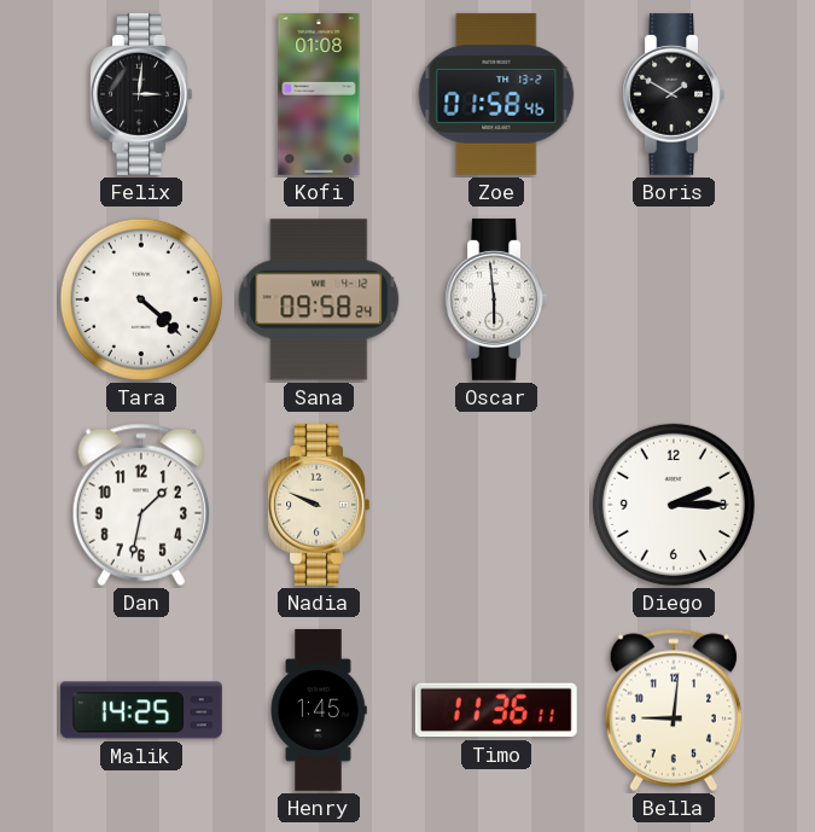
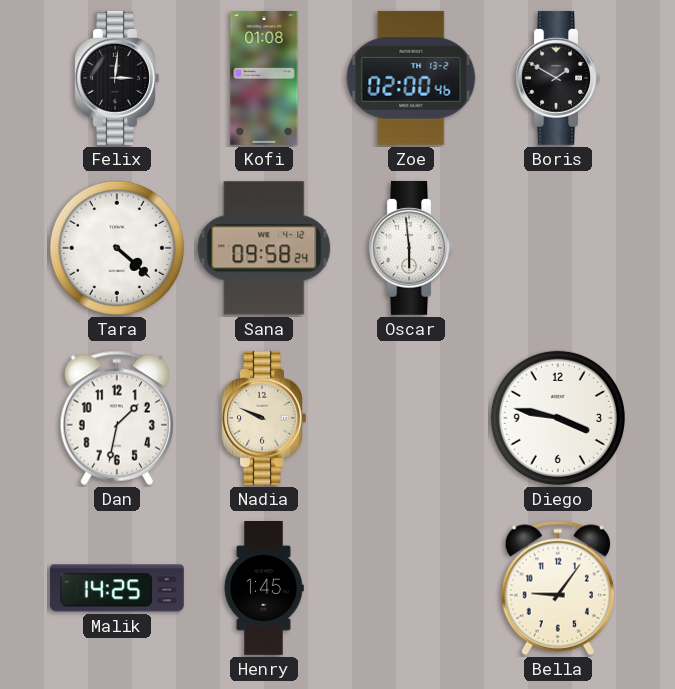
Zoe: 01:58 -> 02:00
Diego: 2:15 -> 3:47
Timo: 11:36 -> none
Bella: 9:01 -> 9:06
